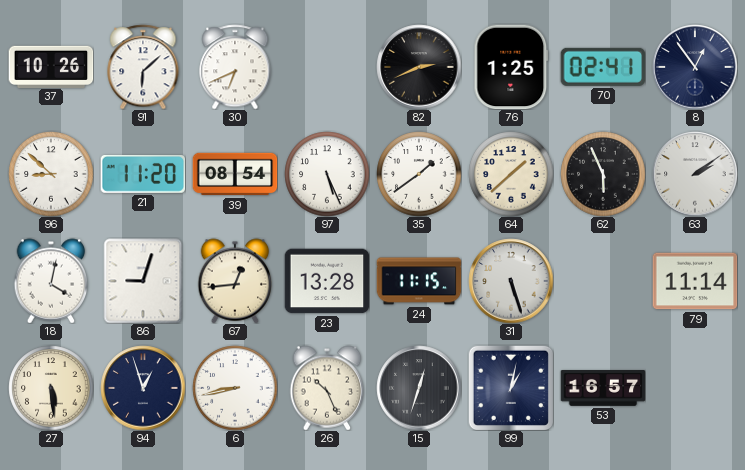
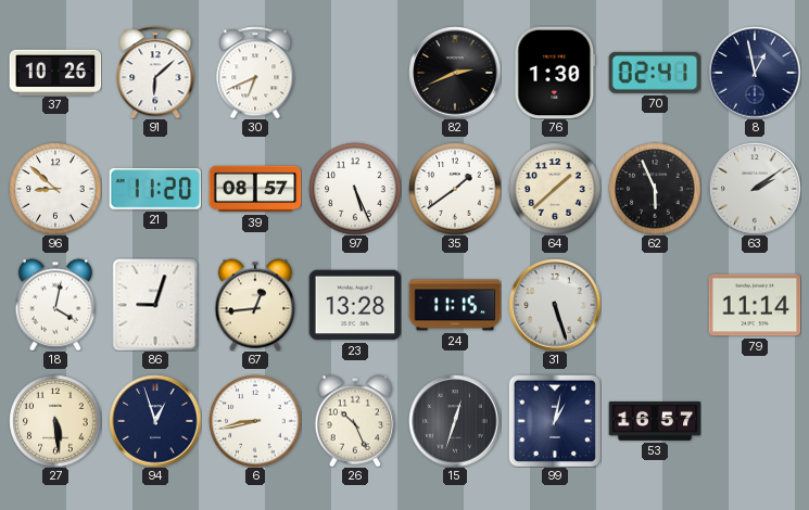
76: 1:25 -> 1:30
8: 12:54 -> 12:58
39: 08:54 -> 08:57
